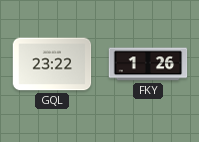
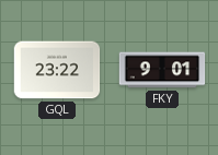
FKY: 1:26 -> 9:01
